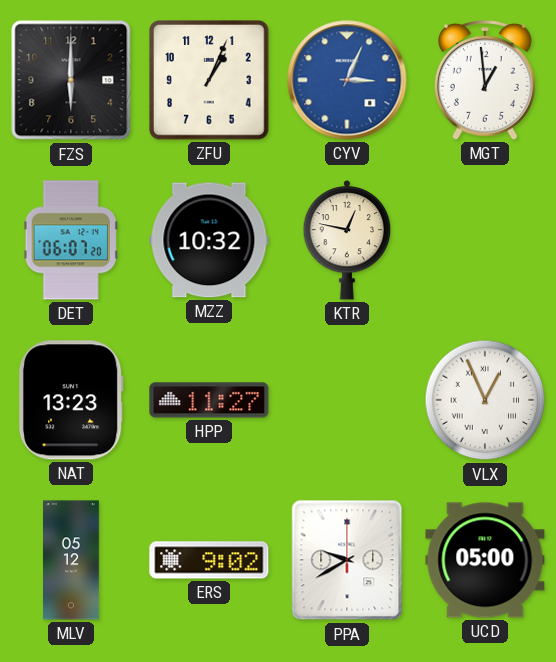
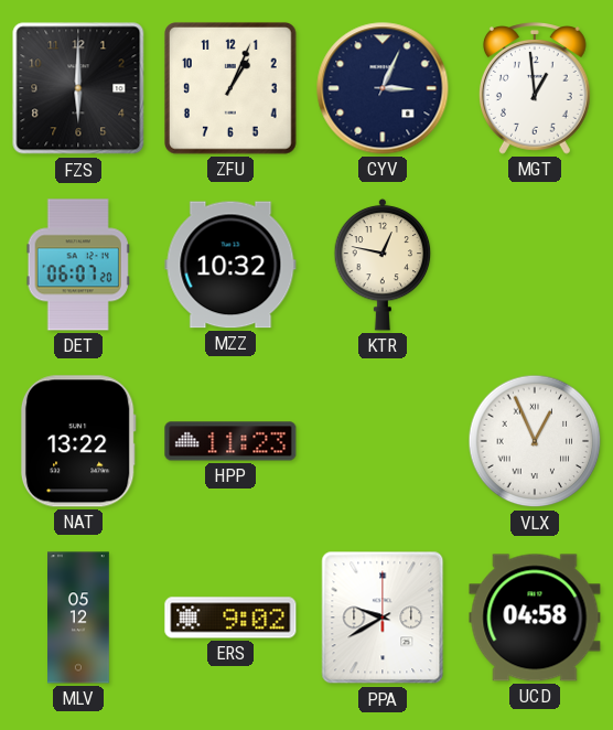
CYV dial: blue -> navy
NAT: 13:23 -> 13:22
HPP: 11:27 -> 11:23
UCD: 05:00 -> 04:58
